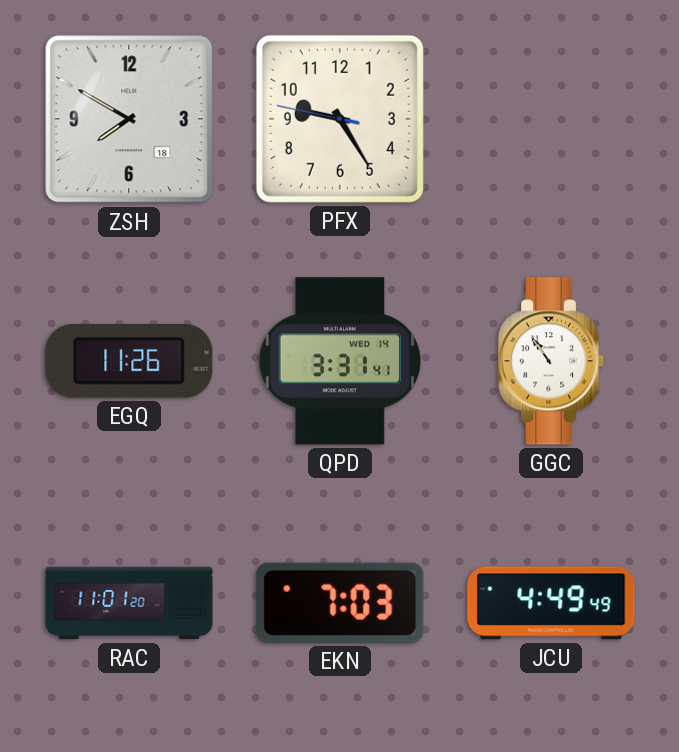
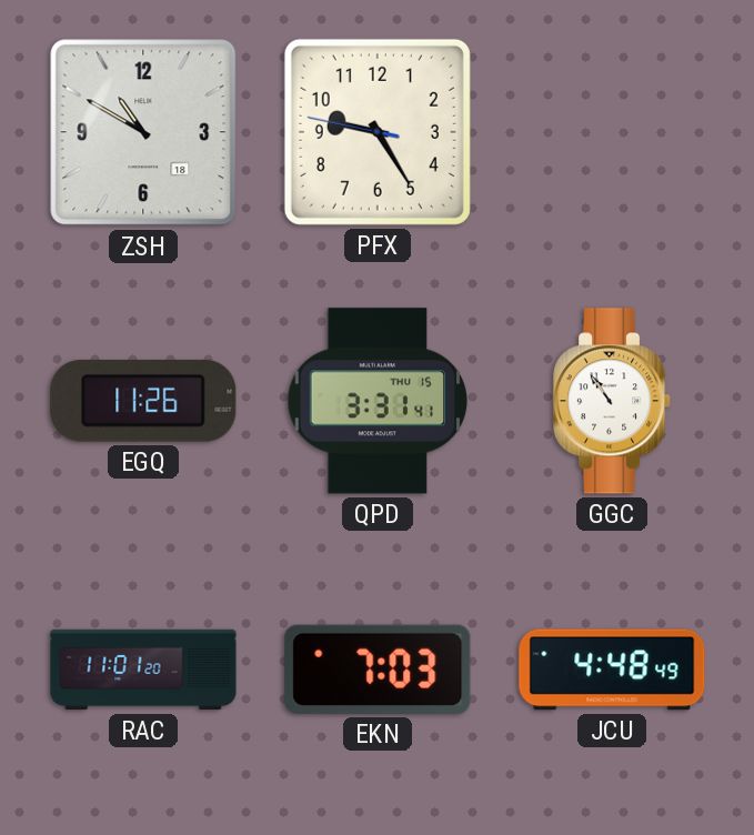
ZSH: 7:50 -> 10:50
QPD date: WED 14 -> THU 15
JCU: 4:49 -> 4:48
